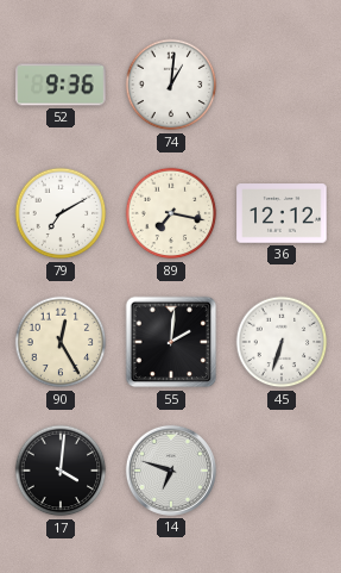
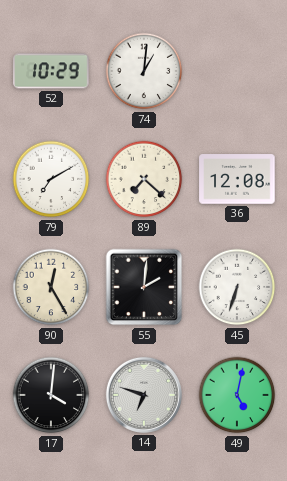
52: 9:36 -> 10:29
89: 7:17 -> 7:22
36: 12:12 -> 12:08
49: none -> 5:02
